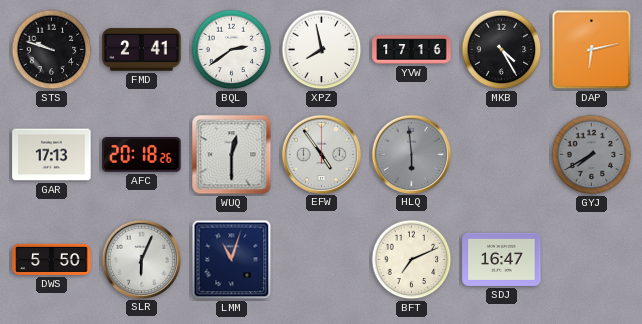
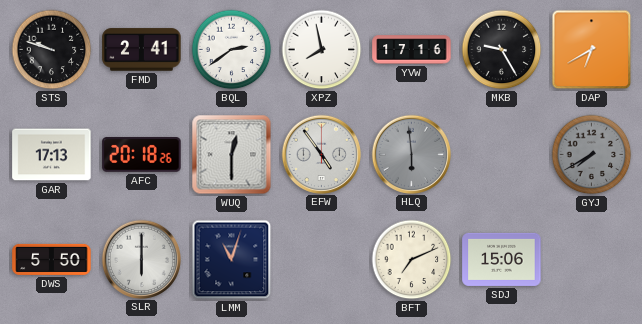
MKB: 4:25 -> 9:25
DAP: 6:13 -> 6:40
SLR: 6:04 -> 6:00
SDJ: 16:47 -> 15:06
